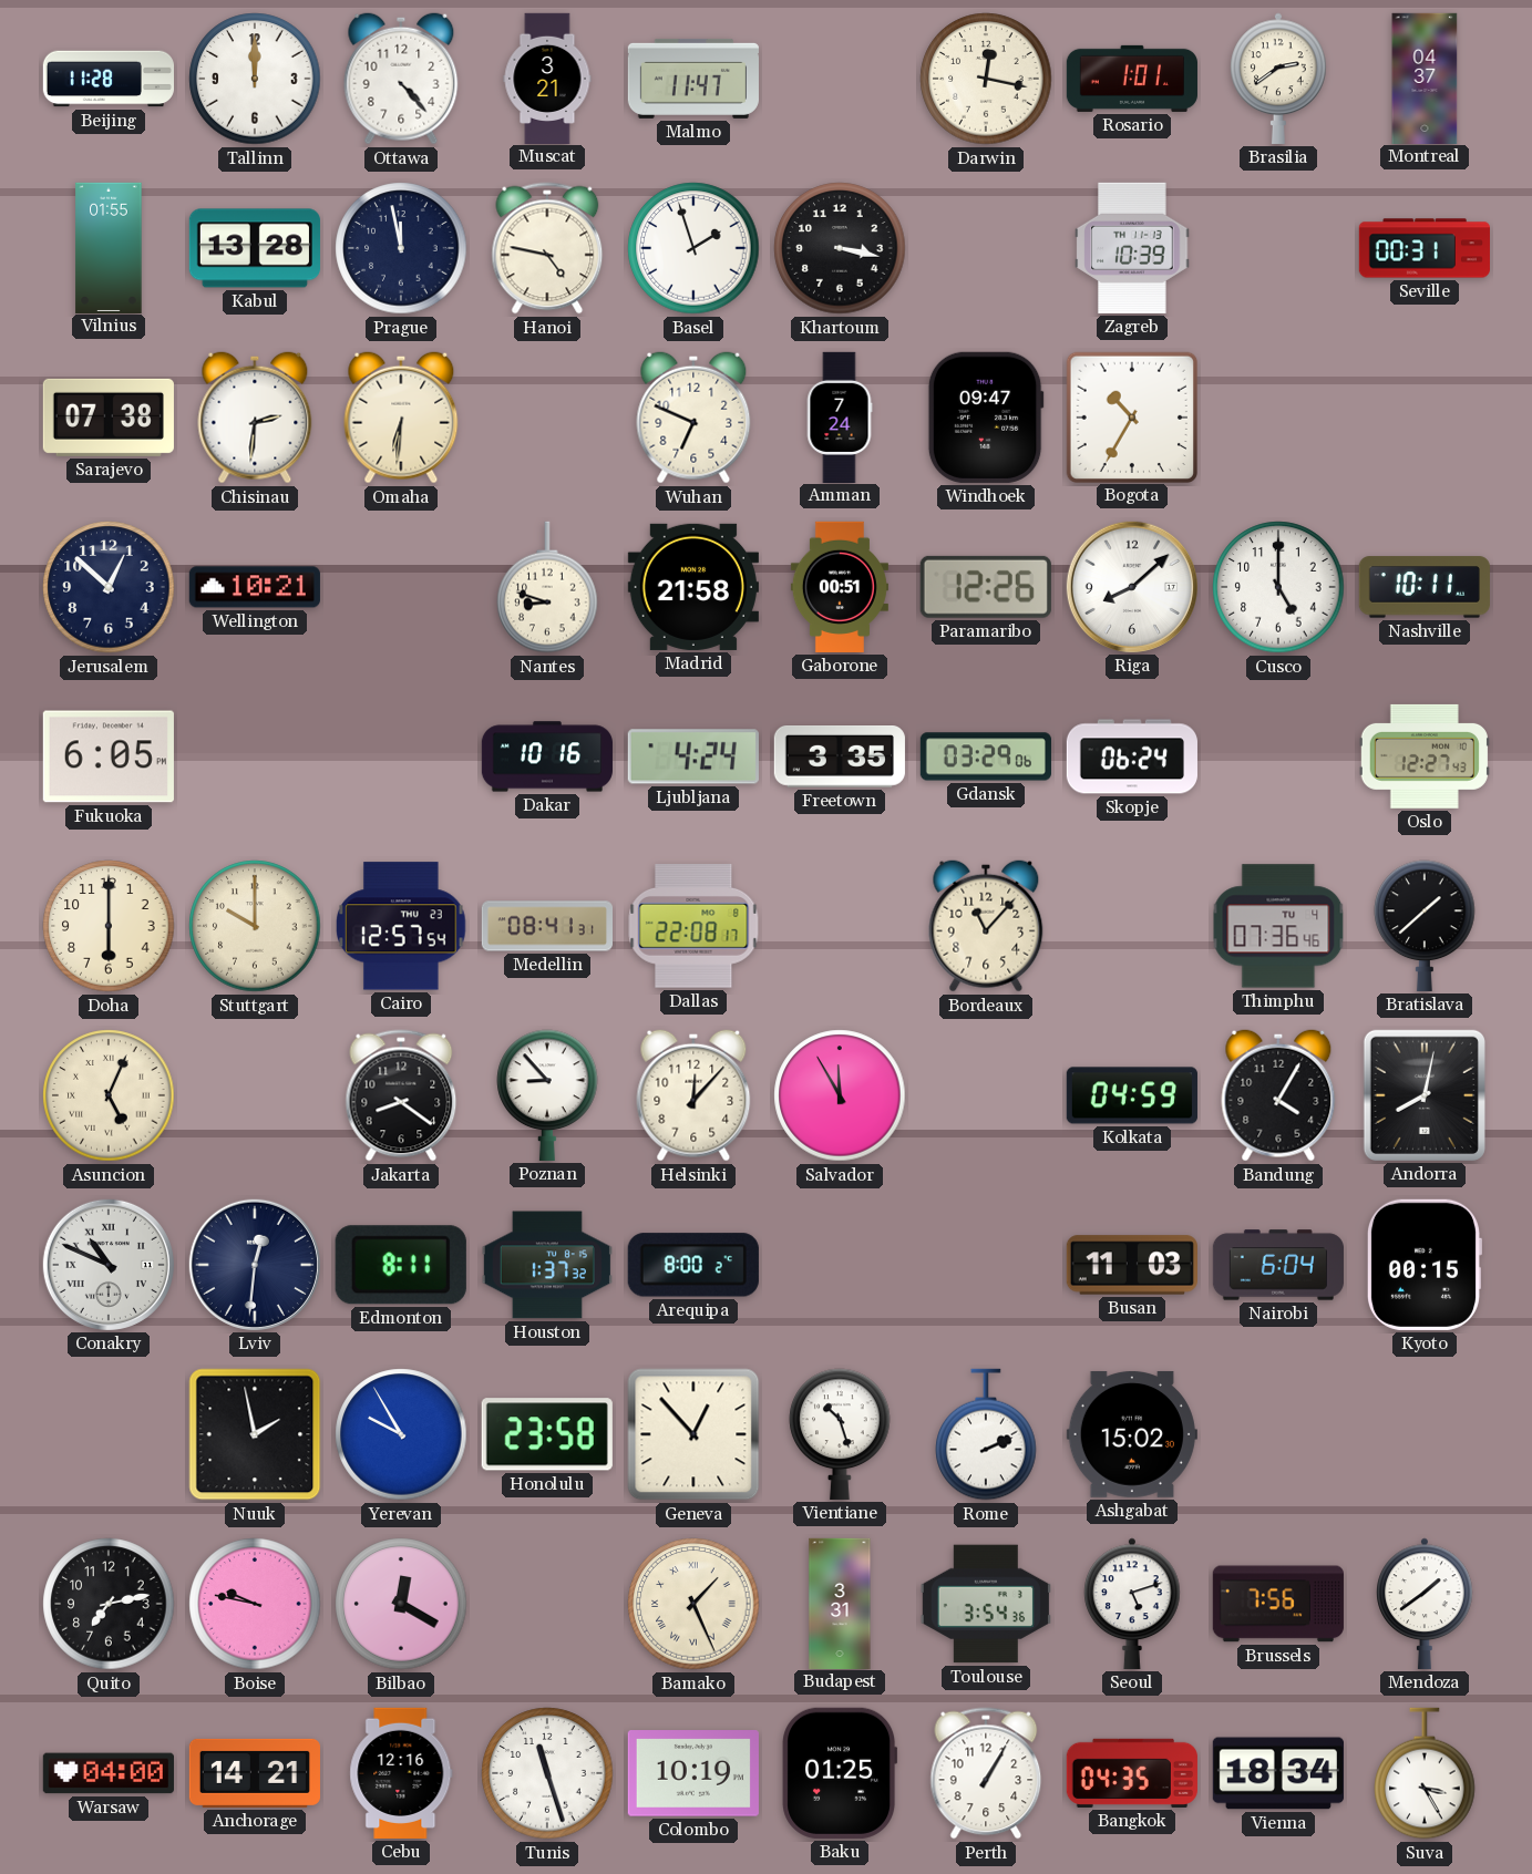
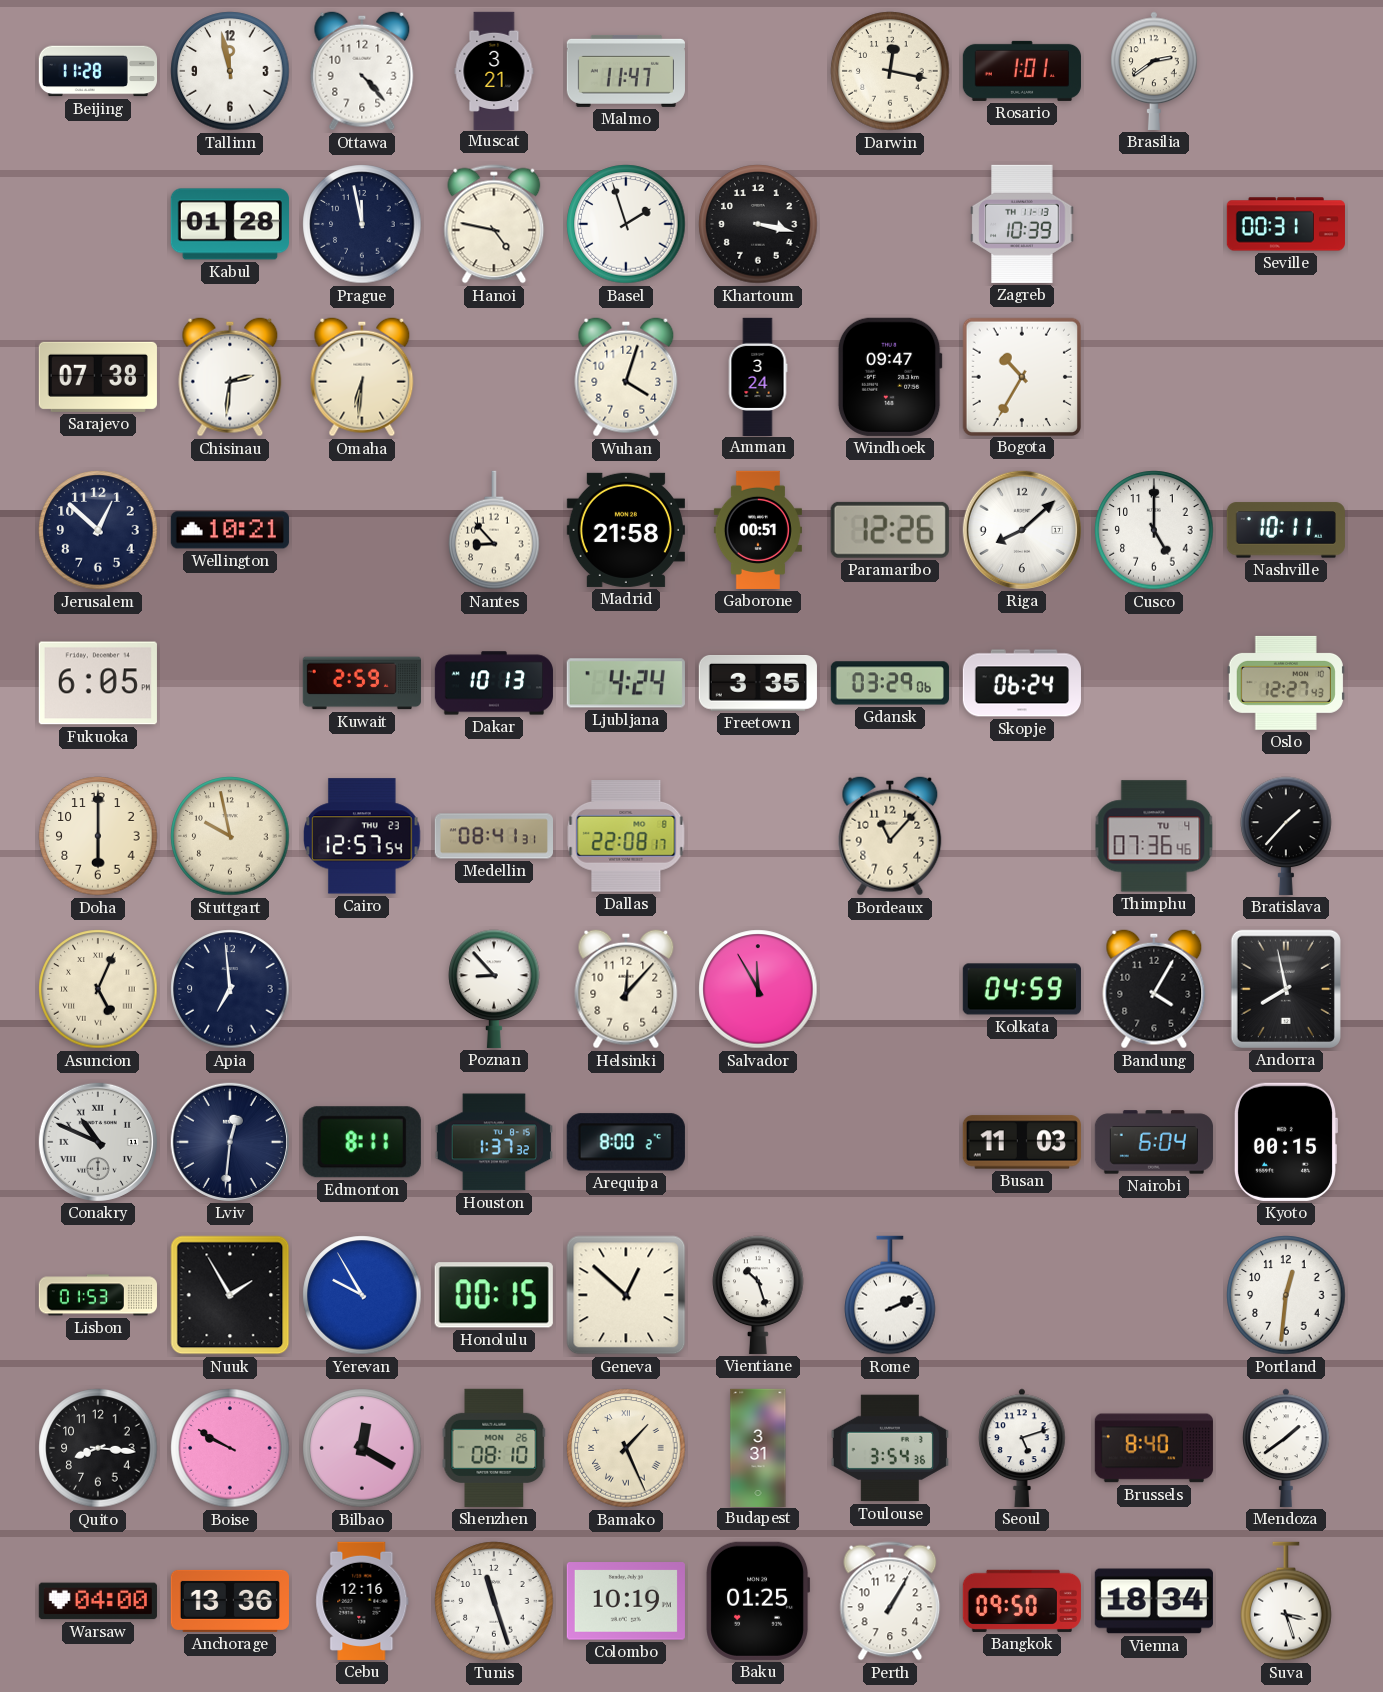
Tallinn: 12:00 -> 11:58
Montreal: 04:37 -> none
Vilnius: 01:55 -> none
Kabul: 13:28 -> 01:28
Wuhan: 6:49 -> 4:03
Amman: 7:24 -> 3:24
Nantes: 8:48 -> 8:53
Kuwait: none -> 2:59
Dakar: 10:16 -> 10:13
Stuttgart: 10:00 -> 9:58
Bratislava: 1:38 -> 1:37
Apia: none -> 6:59
Jakarta: 8:21 -> none
Andorra: 8:02 -> 7:58
Lisbon: none -> 01:53
Nuuk: 1:58 -> 1:55
Honolulu: 23:58 -> 00:15
Geneva: 12:53 -> 12:52
Ashgabat: 15:02 -> none
Portland: none -> 12:31
Quito: 7:13 -> 8:16
Boise: 9:47 -> 9:50
Shenzhen: none -> 08:10
Brussels: 7:56 -> 8:40
Anchorage: 14:21 -> 13:36
Bangkok: 04:35 -> 09:50
Suva: 3:25 -> 3:27
